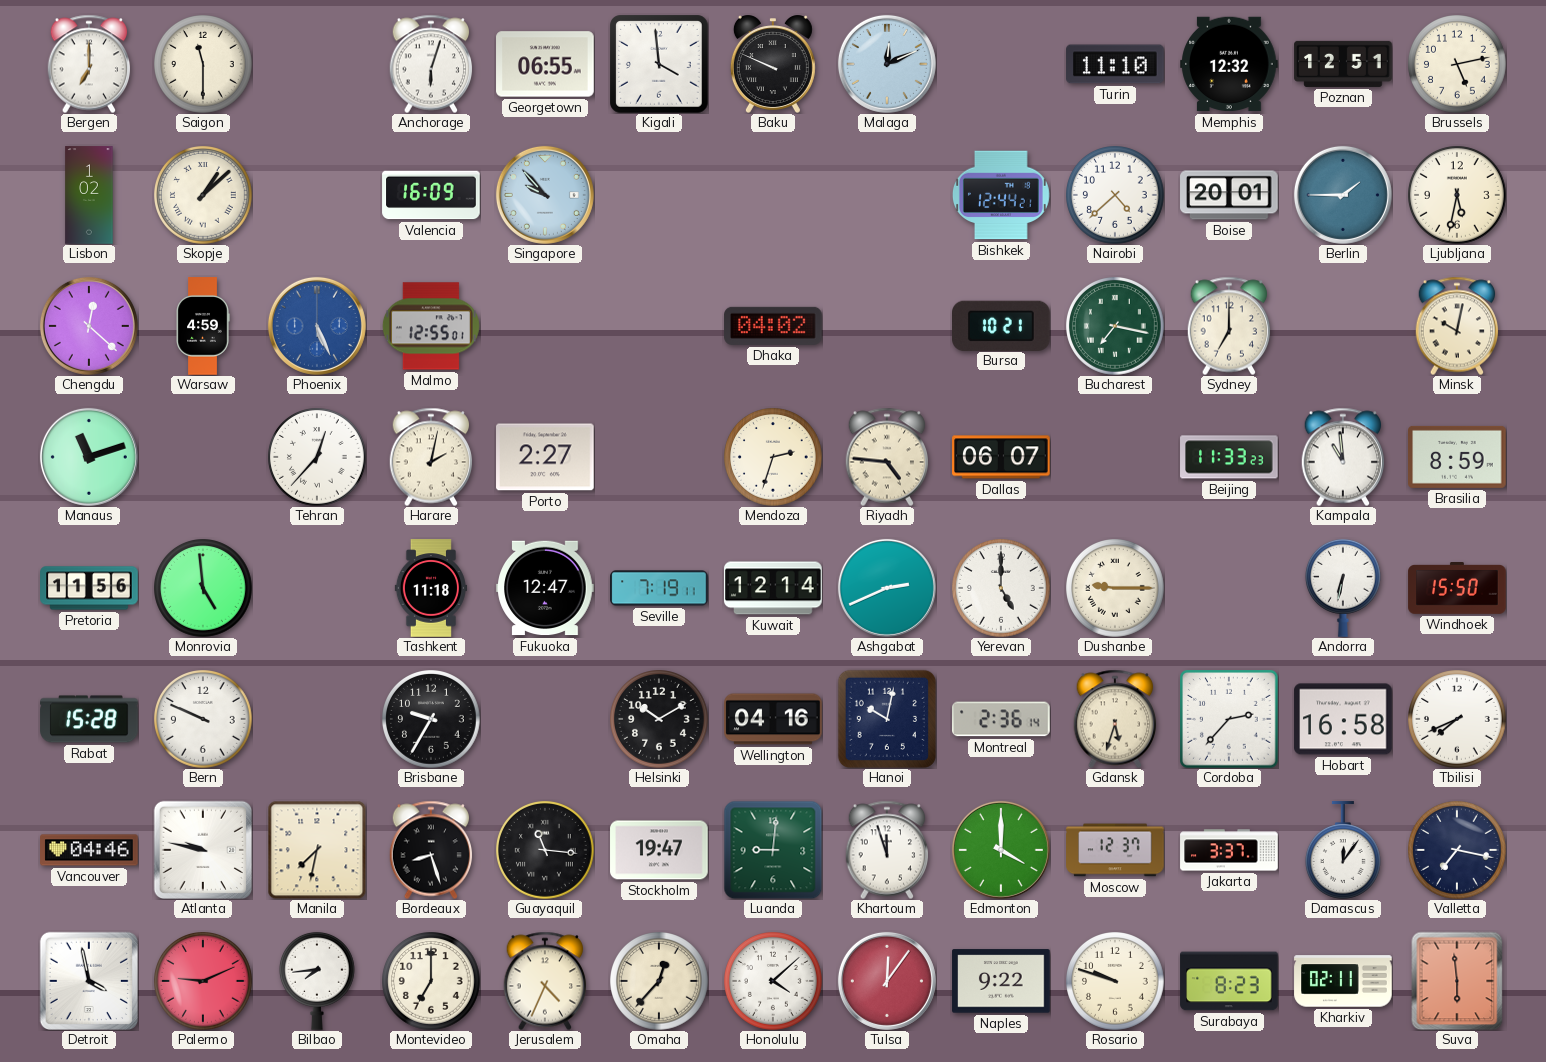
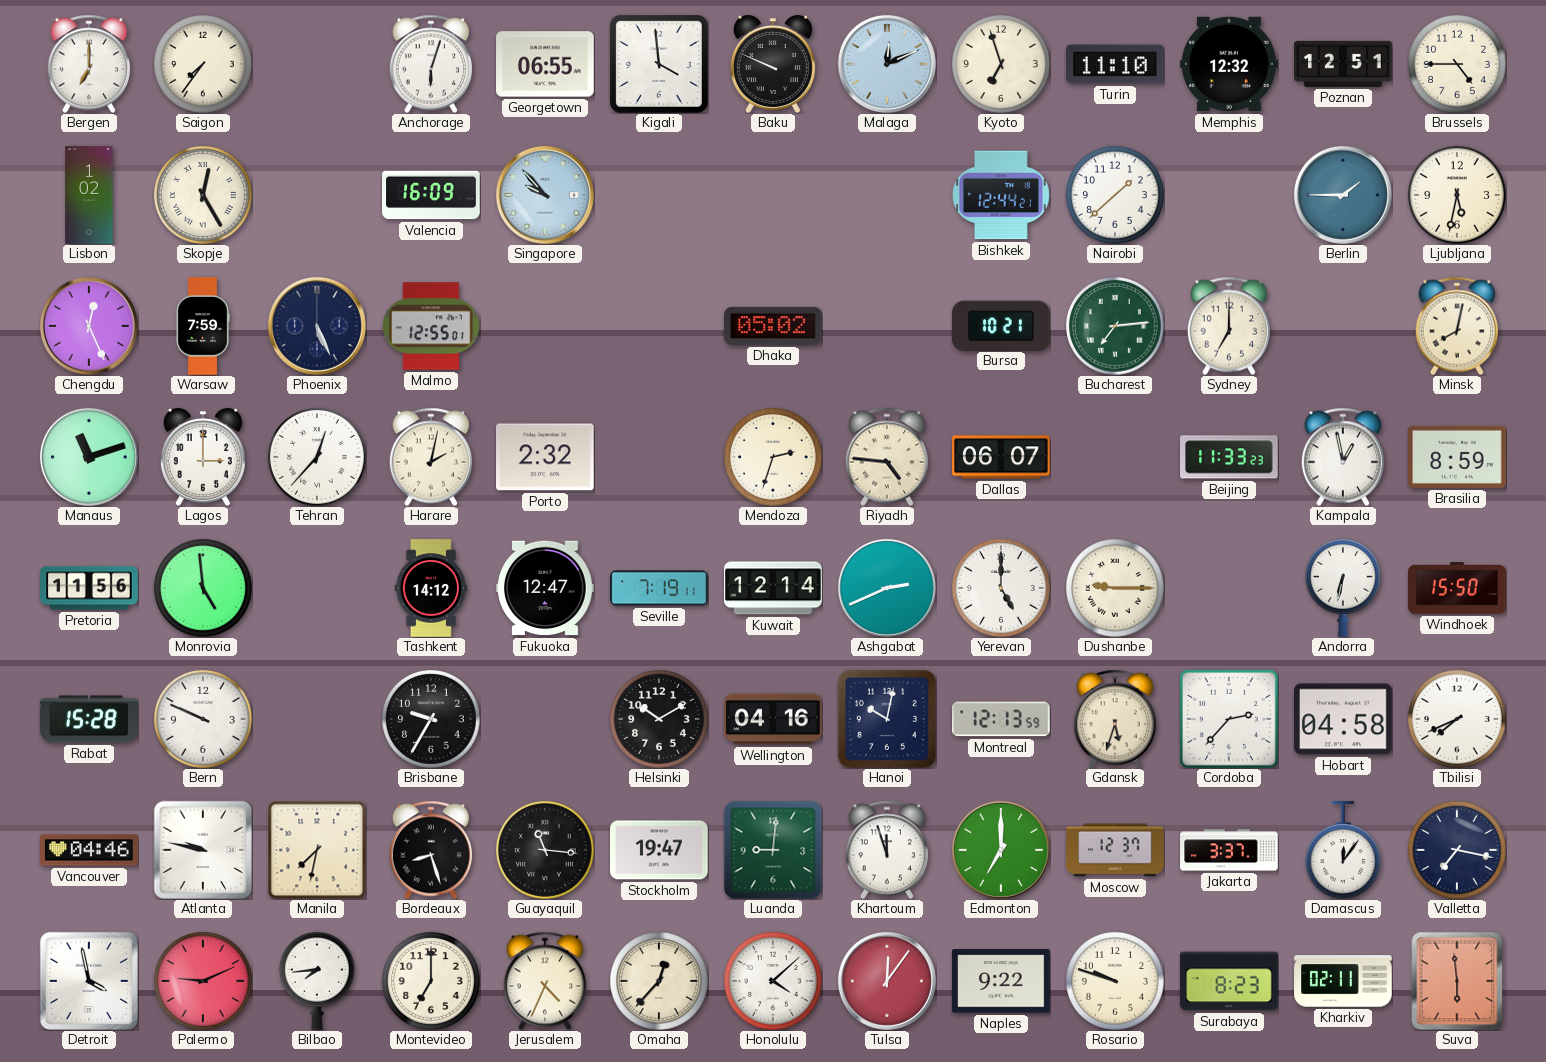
Saigon: 11:30 -> 7:36
Kyoto: none -> 6:57
Brussels: 5:13 -> 4:45
Skopje: 1:08 -> 12:25
Nairobi: 4:38 -> 1:38
Boise: 20:01 -> none
Chengdu: 12:22 -> 12:26
Warsaw: 4:59 -> 7:59
Phoenix dial: blue -> navy
Dhaka: 04:02 -> 05:02
Bucharest: 7:17 -> 7:14
Minsk: 10:02 -> 8:02
Lagos: none -> 3:00
Porto: 2:27 -> 2:32
Kampala: 10:59 -> 12:58
Tashkent: 11:18 -> 14:12
Montreal: 2:36 -> 12:13
Hobart: 16:58 -> 04:58
Edmonton: 4:00 -> 7:00
